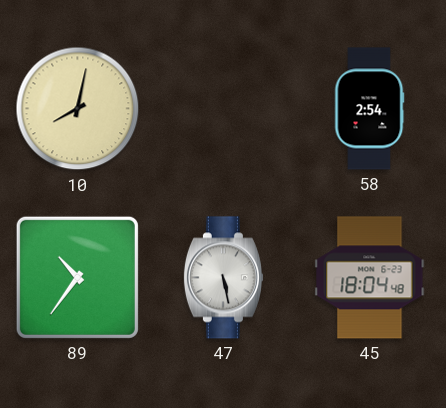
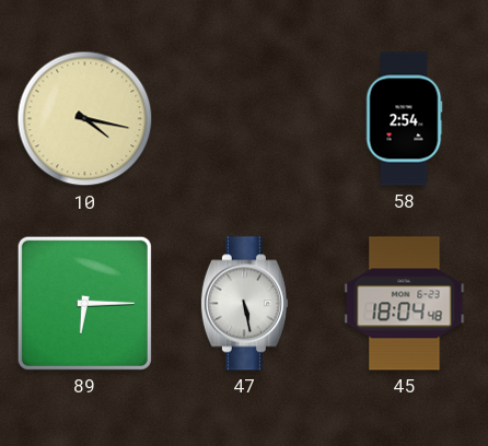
10: 8:02 -> 4:17
89: 10:36 -> 6:15
